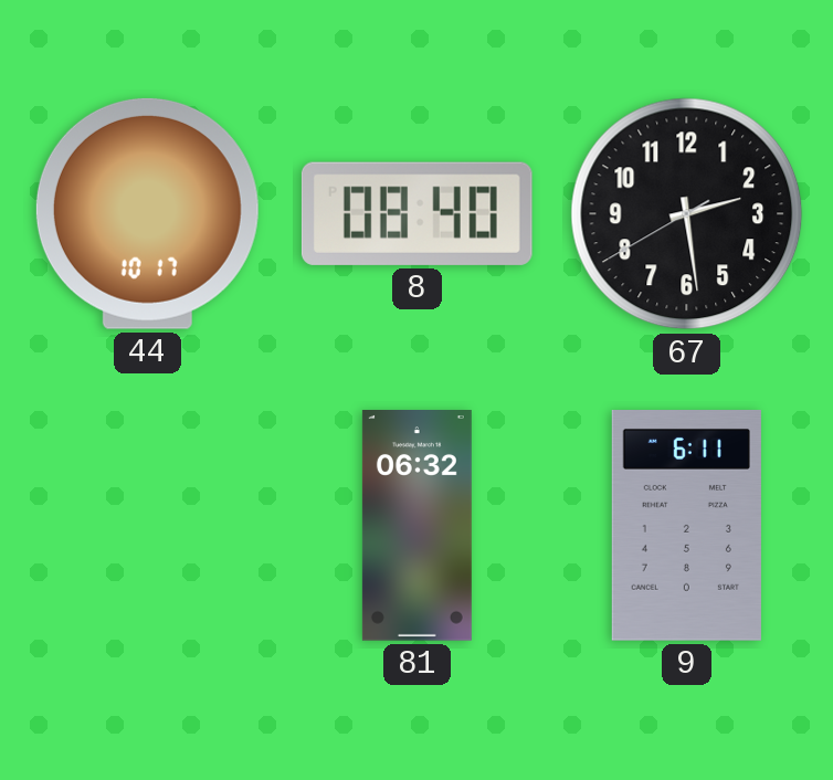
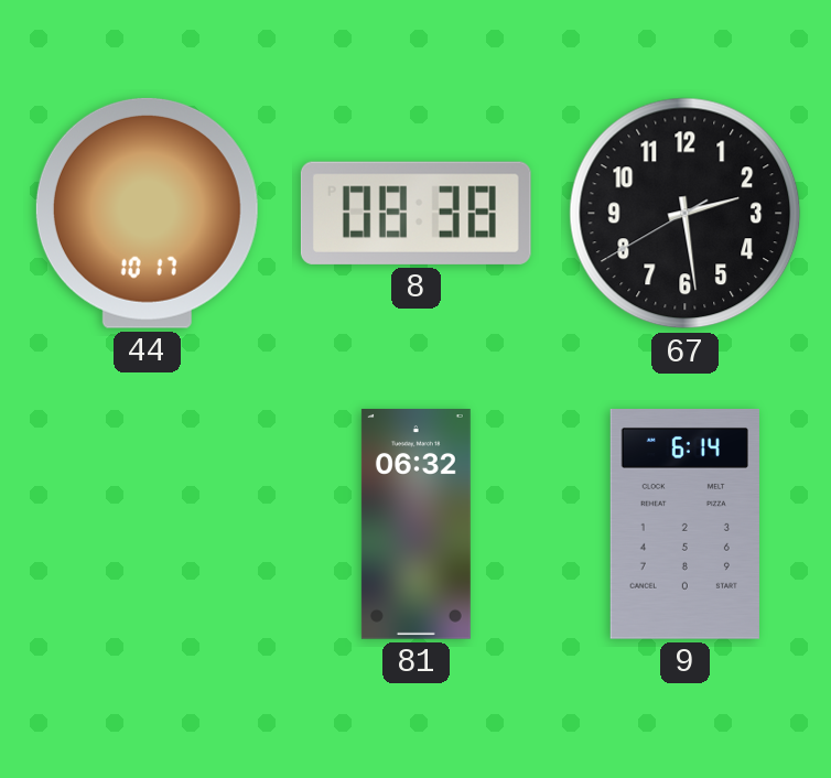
8: 08:40 -> 08:38
9: 6:11 -> 6:14
